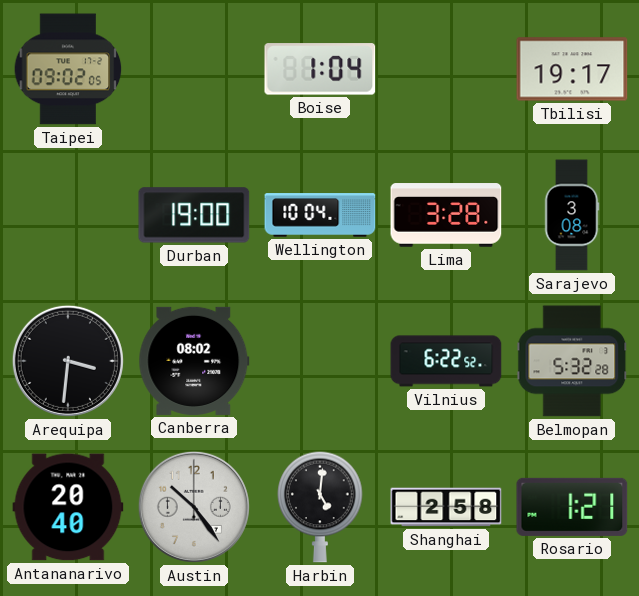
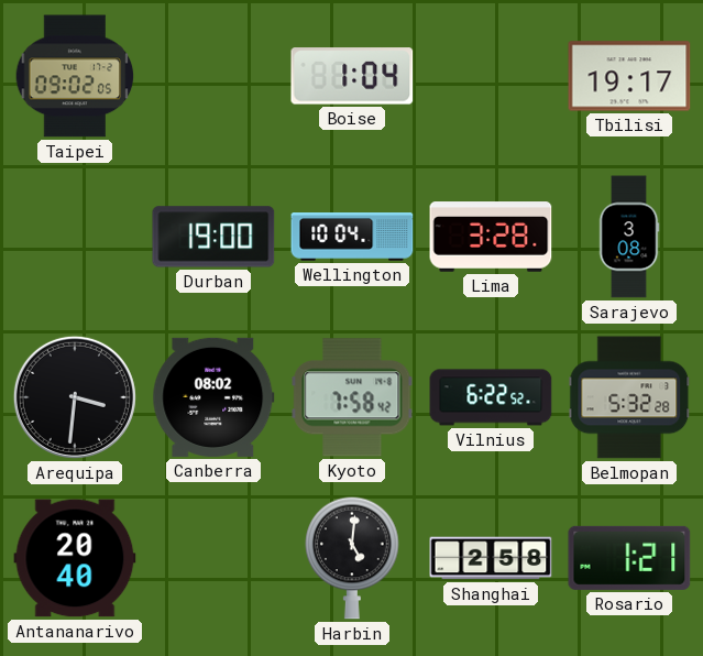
Kyoto: none -> 7:58
Austin: 10:24 -> none
